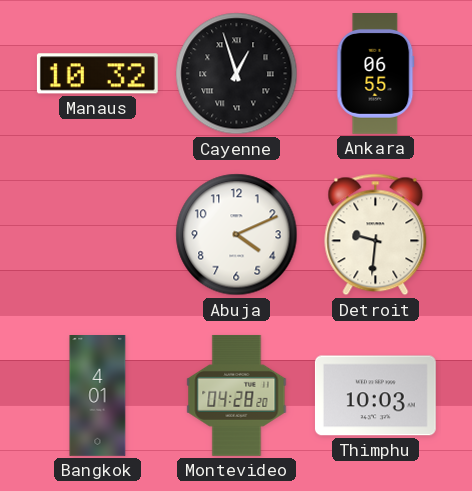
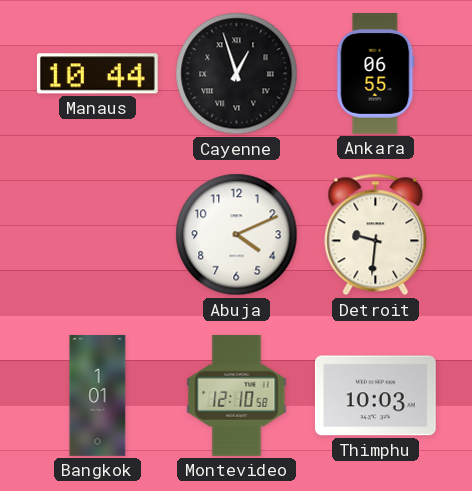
Manaus: 10:32 -> 10:44
Bangkok: 4:01 -> 1:01
Montevideo: 04:28 -> 12:10
